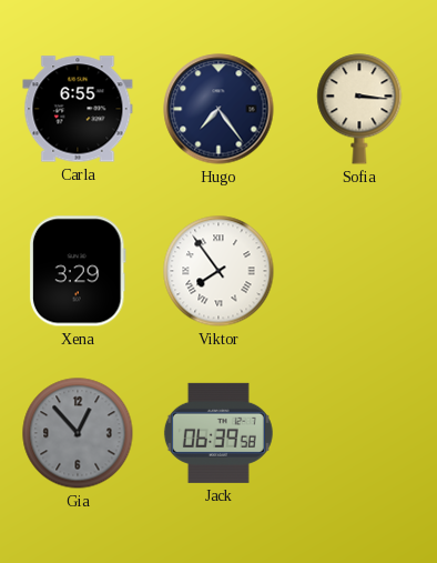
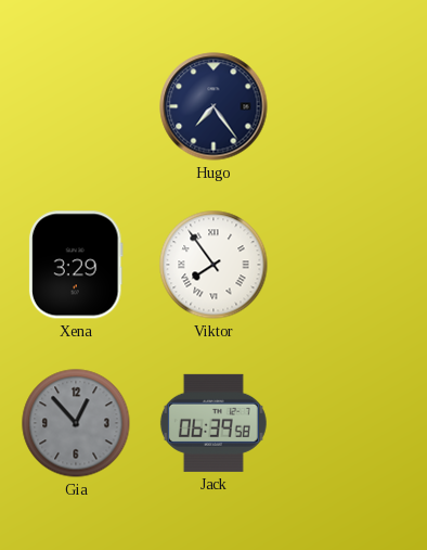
Carla: 6:55 -> none
Sofia: 3:16 -> none
